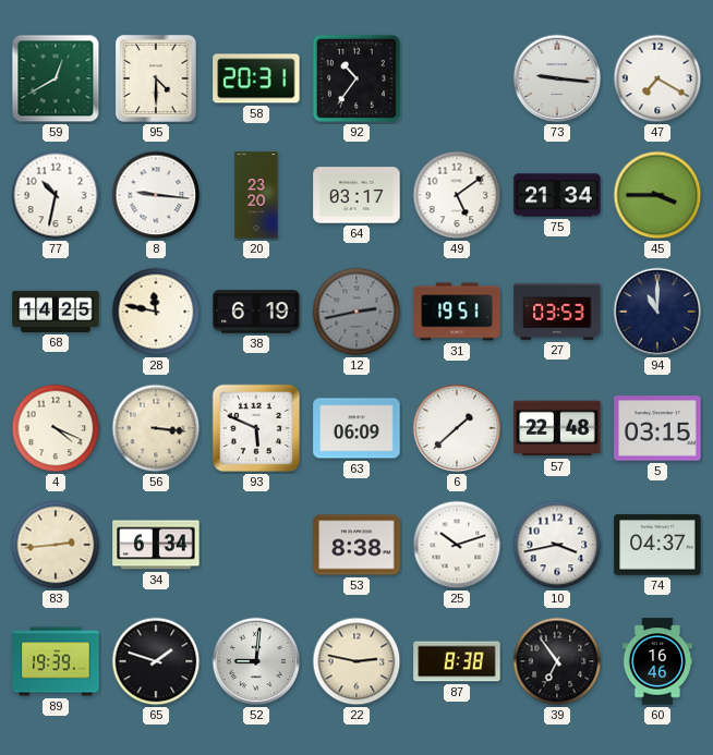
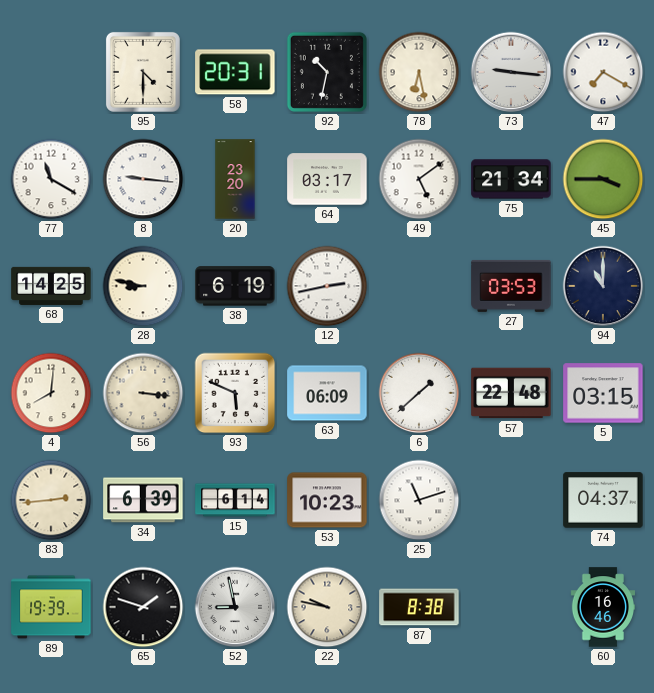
59: 12:40 -> none
92: 10:36 -> 10:32
78: none -> 6:28
77: 10:32 -> 11:20
28: 11:47 -> 8:47
12 dial: grey -> white
31: 19:51 -> none
4: 4:19 -> 8:01
34: 6:34 -> 6:39
15: none -> 6:14
53: 8:38 -> 10:23
25: 10:12 -> 11:12
10: 3:43 -> none
52: 9:01 -> 8:58
22: 2:47 -> 9:47
39: 6:54 -> none
